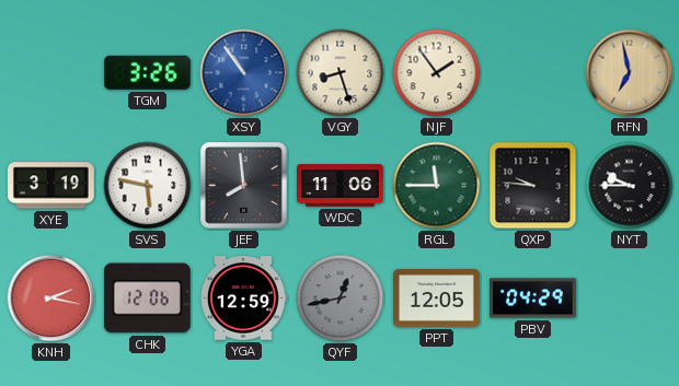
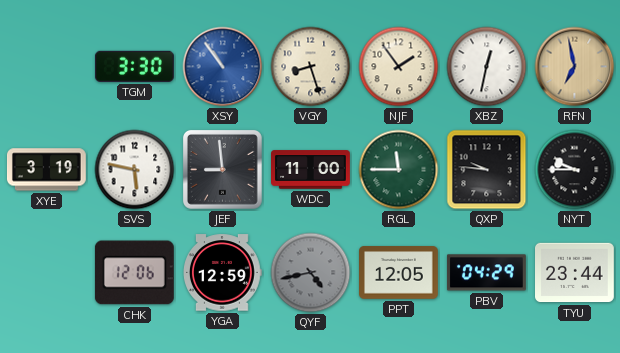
TGM: 3:26 -> 3:30
XBZ: none -> 12:32
JEF: 7:59 -> 8:59
WDC: 11:06 -> 11:00
KNH: 2:17 -> none
QYF: 12:43 -> 4:43
TYU: none -> 23:44
